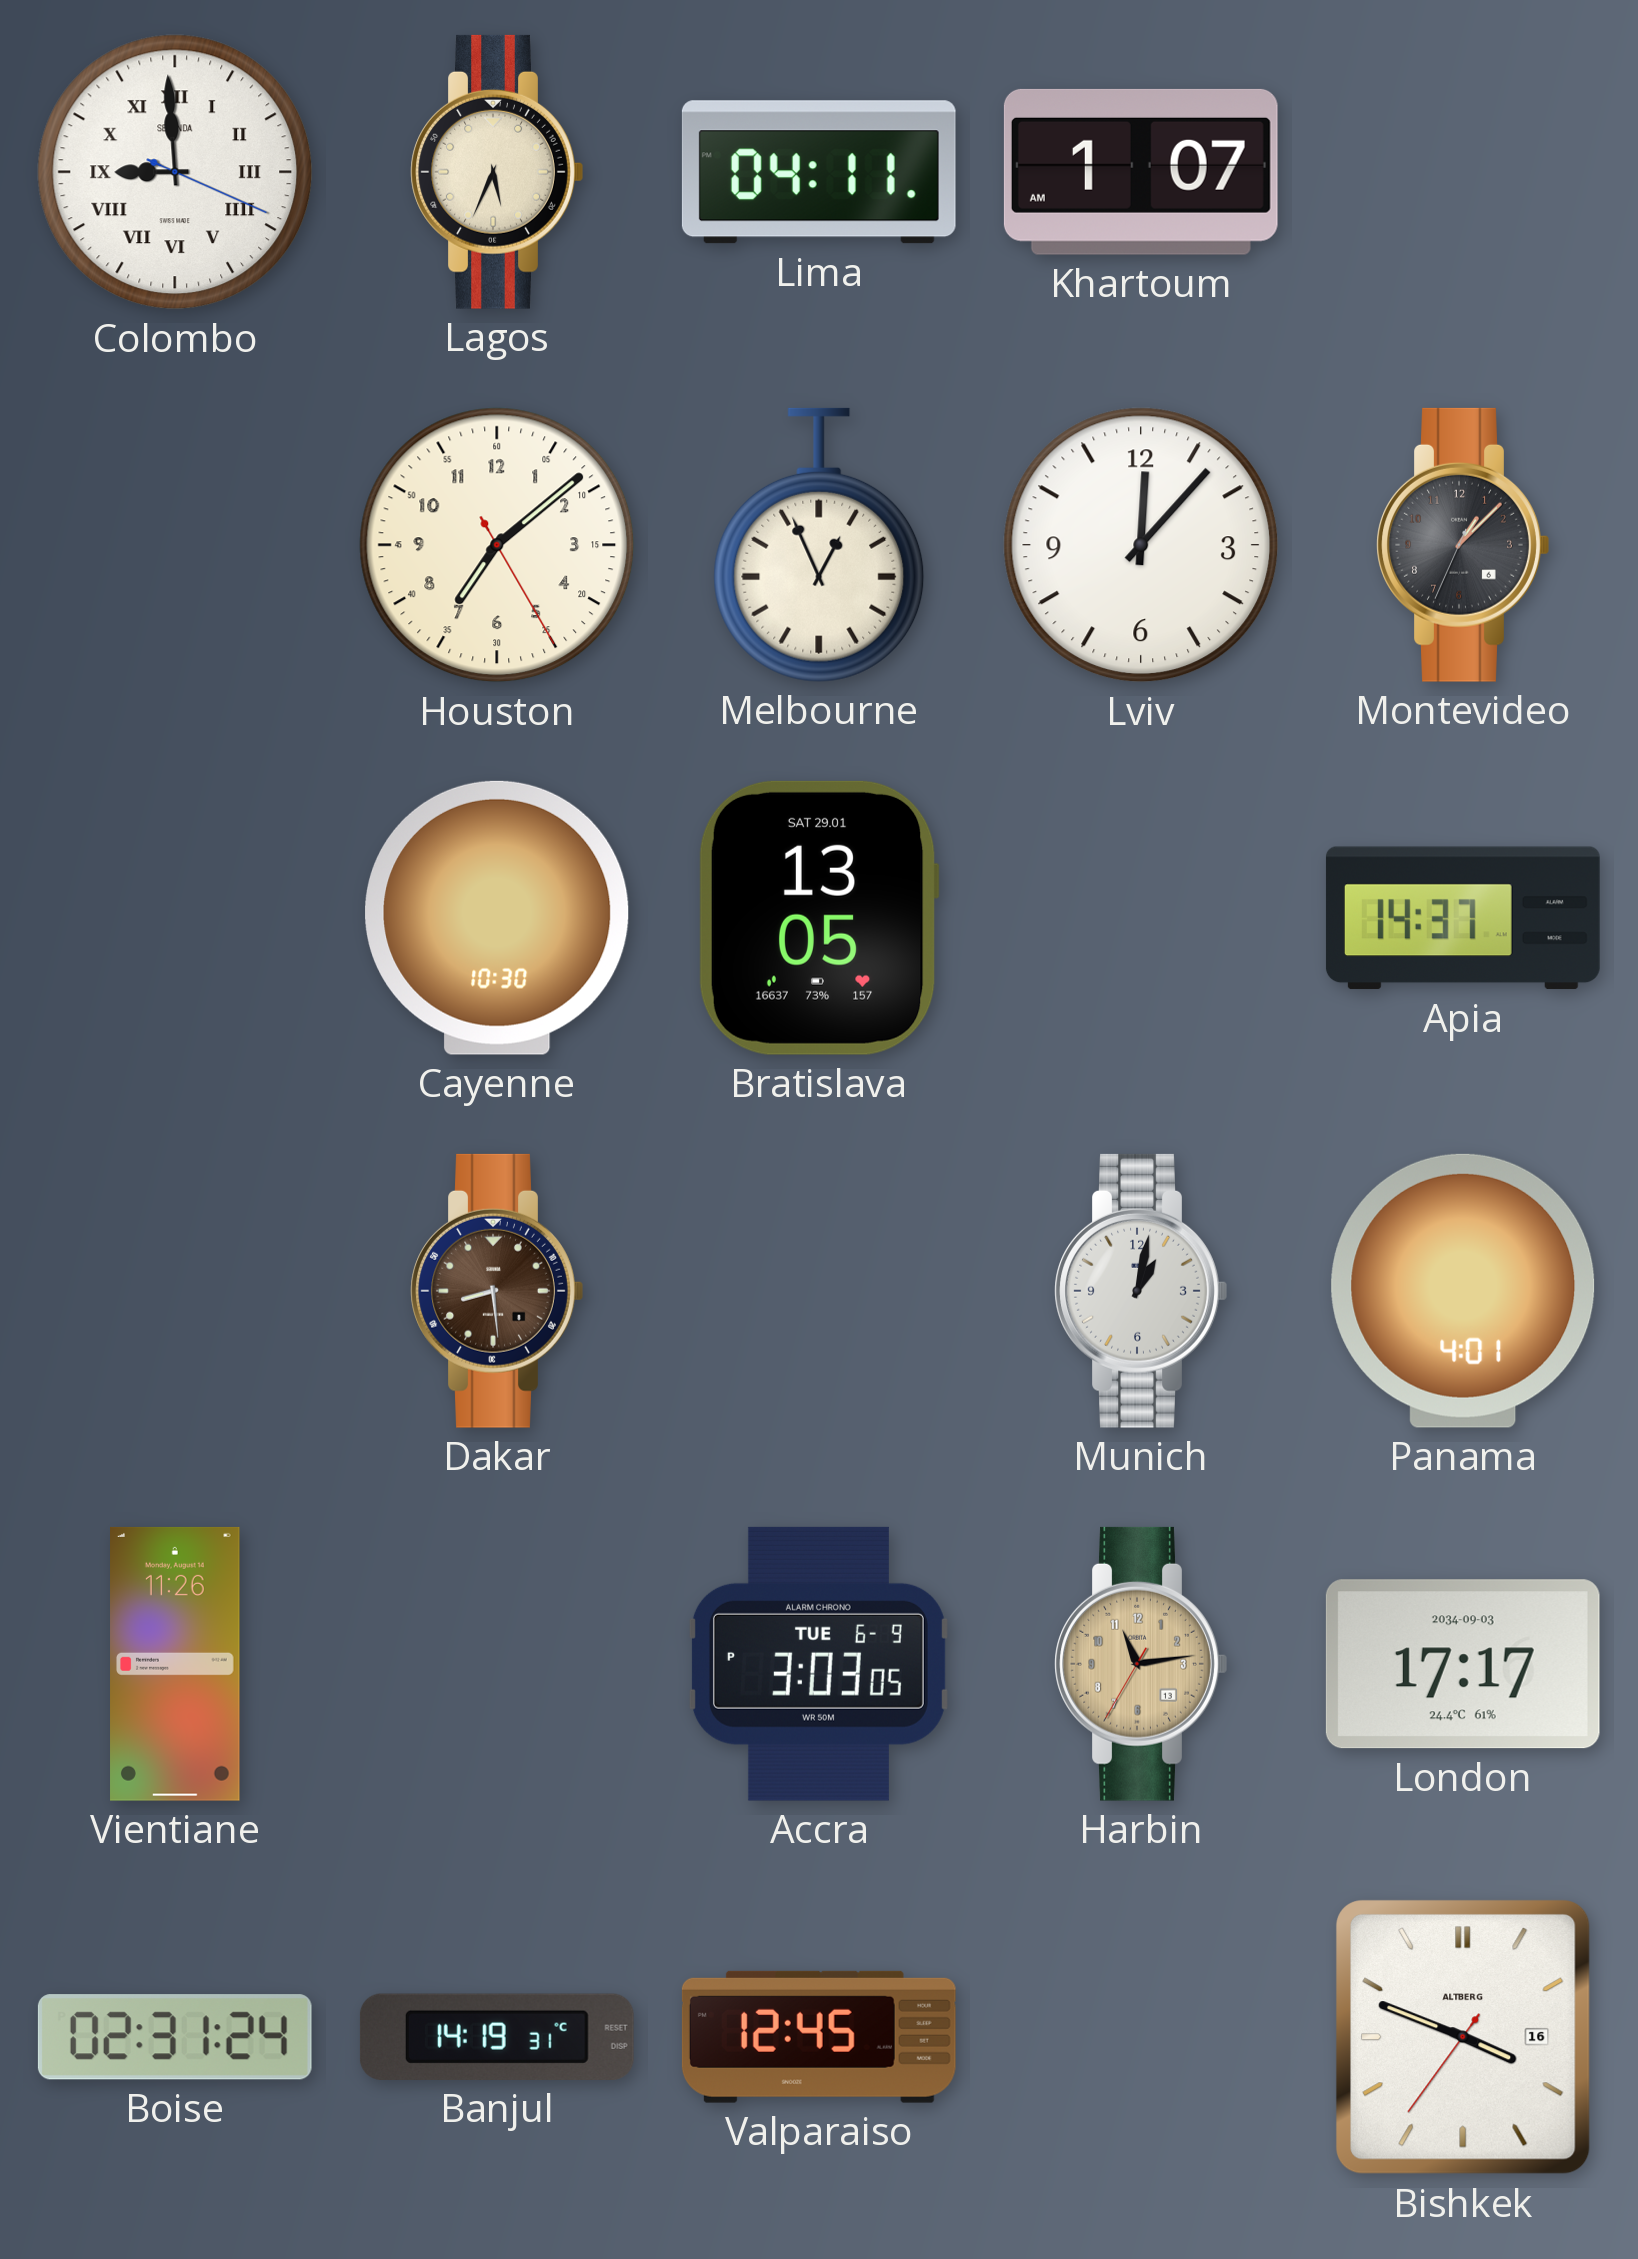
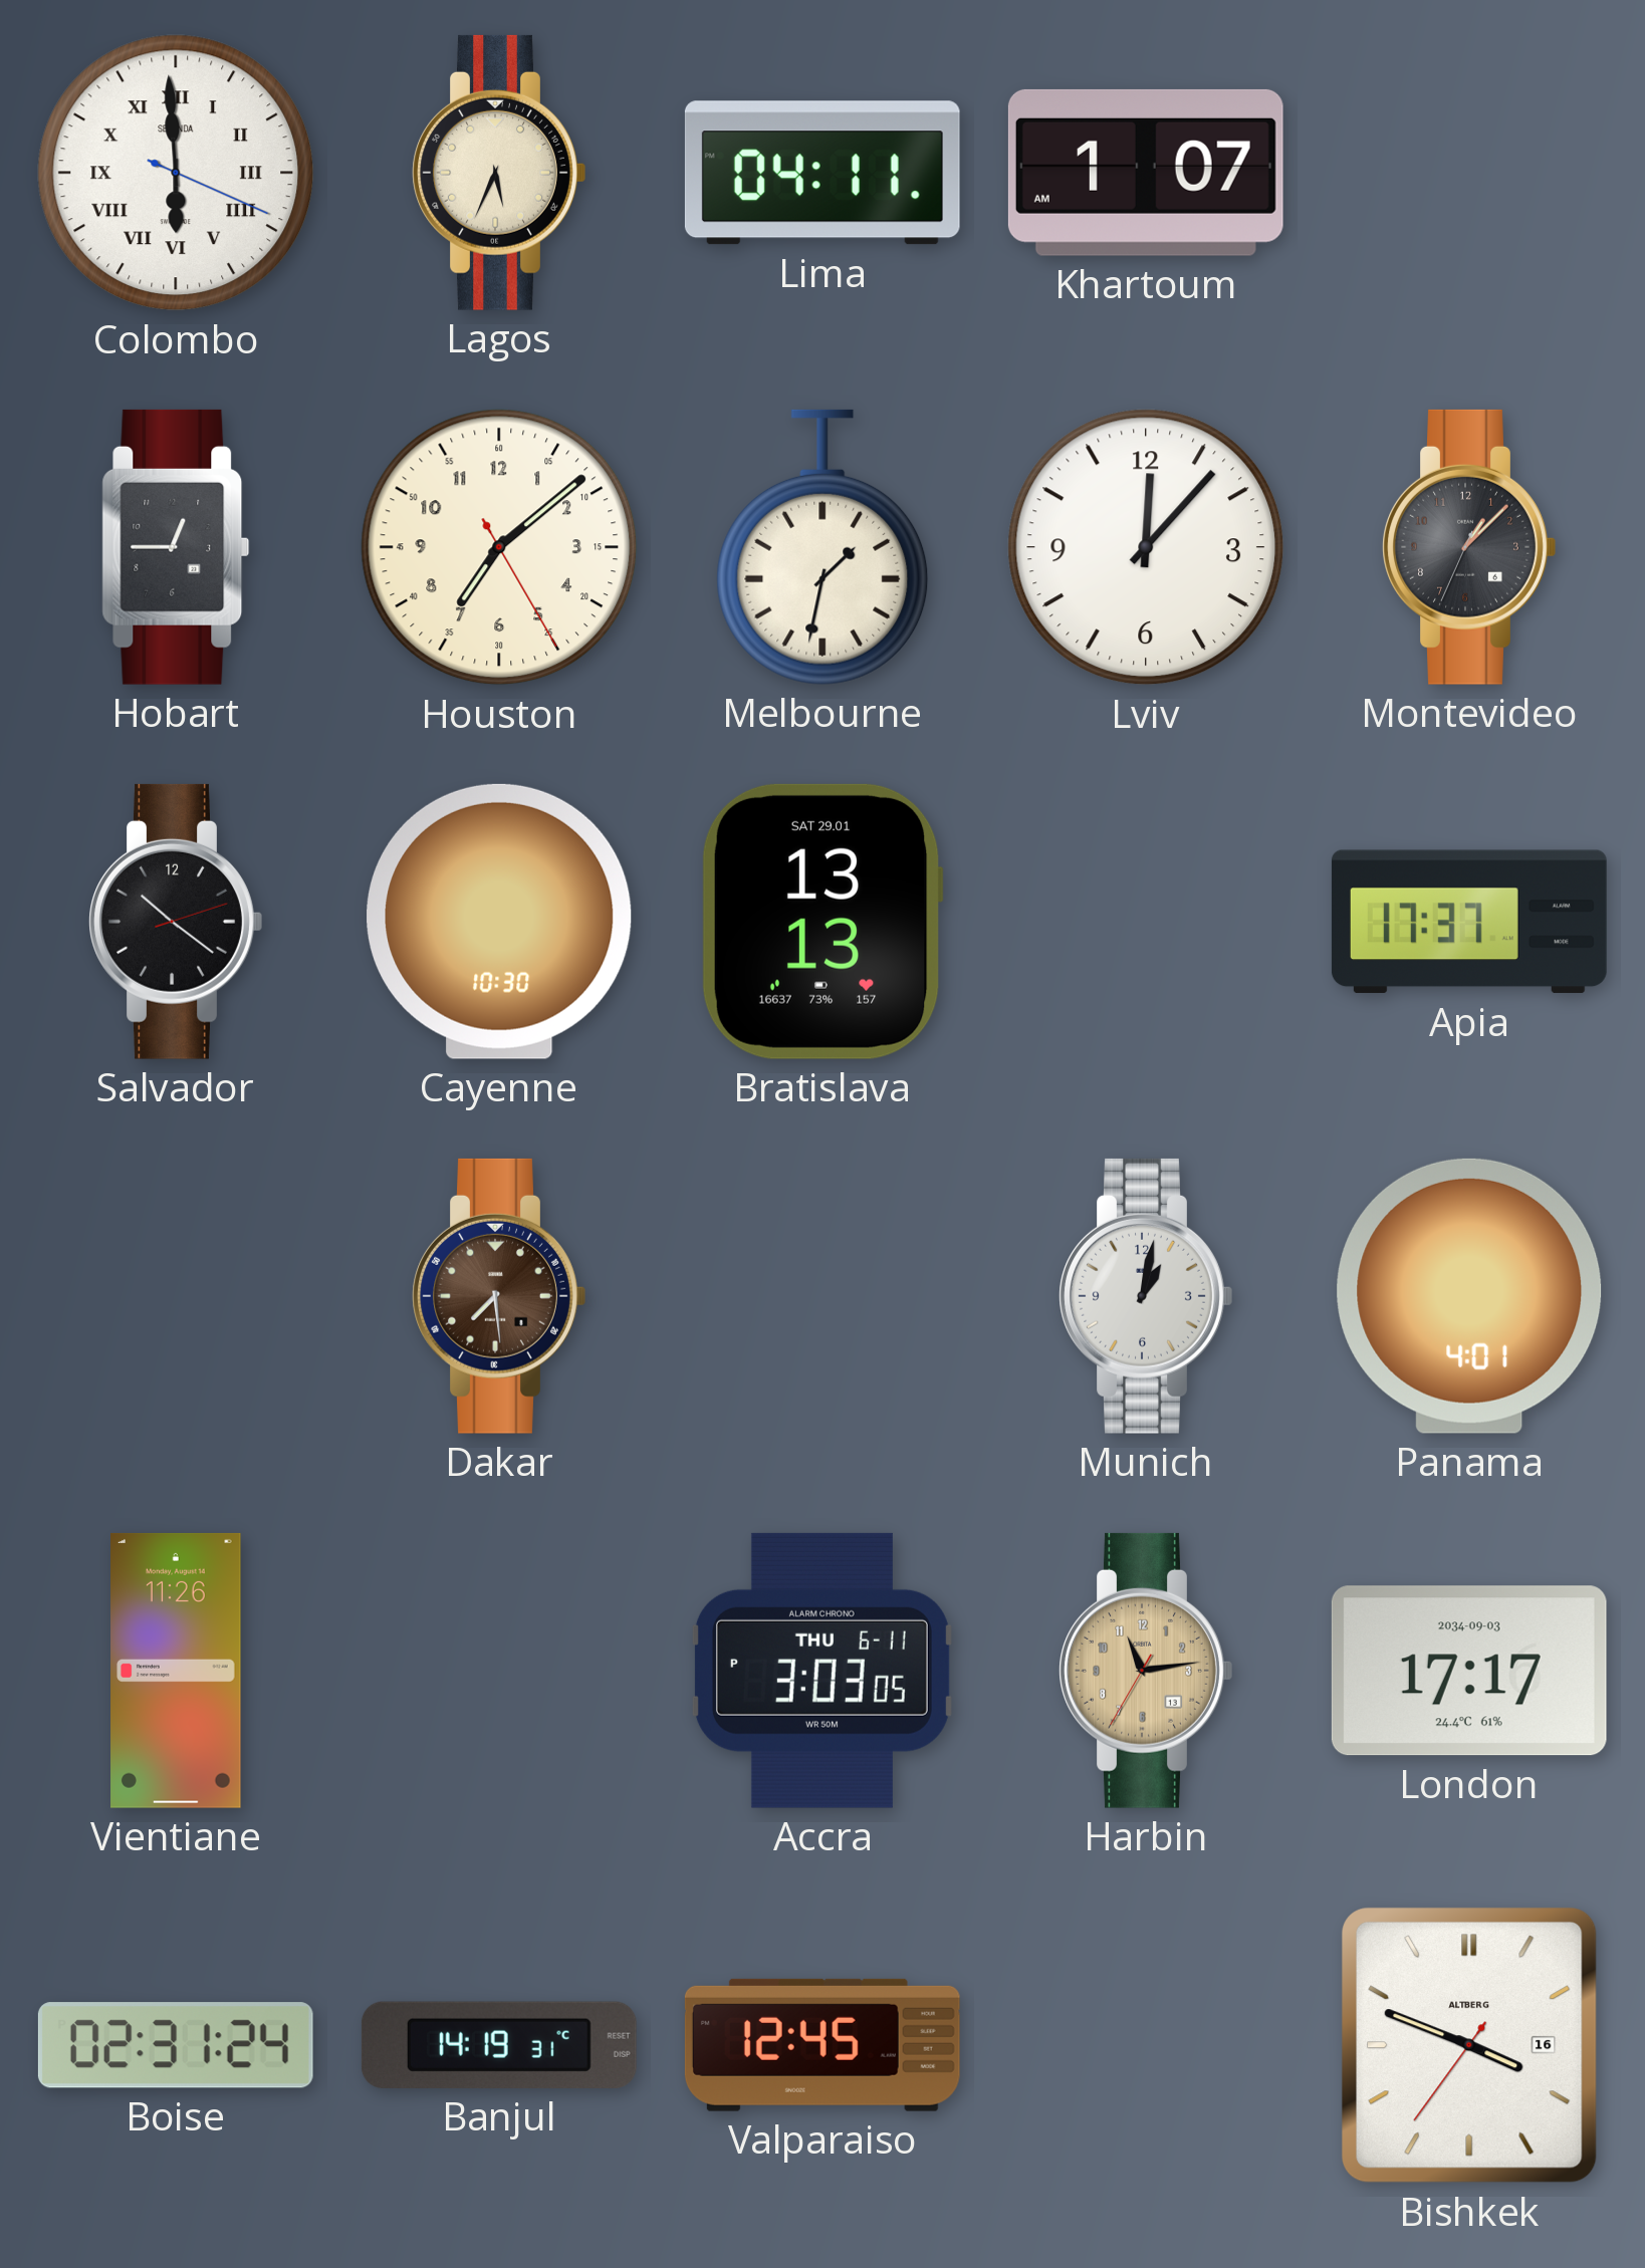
Colombo: 8:59 -> 5:59
Hobart: none -> 12:45
Melbourne: 12:56 -> 1:32
Salvador: none -> 10:21
Bratislava: 13:05 -> 13:13
Apia: 14:37 -> 17:37
Dakar: 8:29 -> 7:29
Accra date: TUE 6-9 -> THU 6-11
